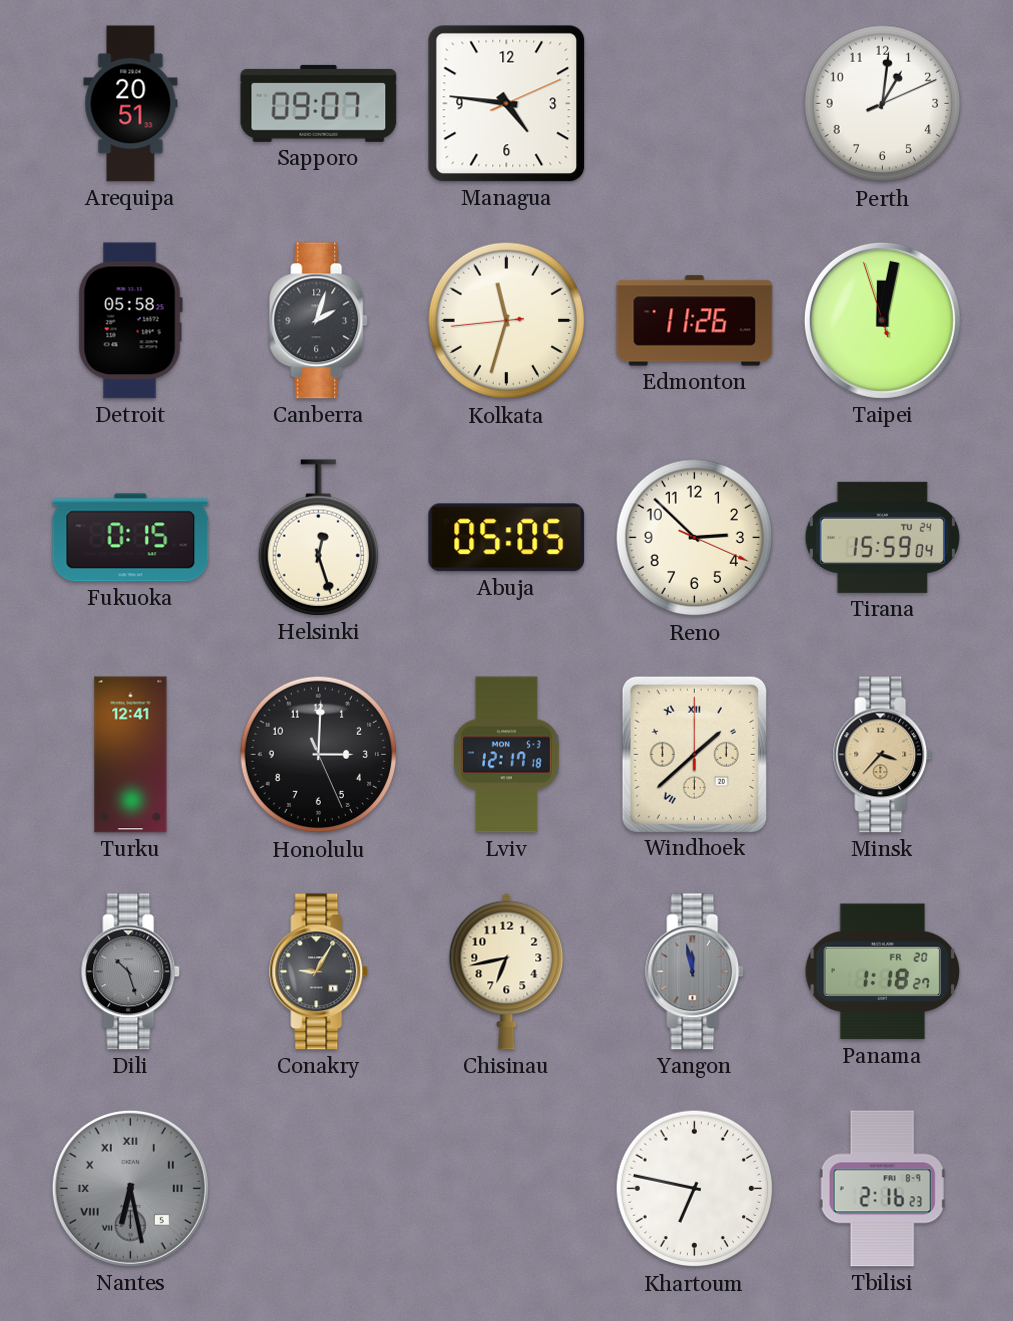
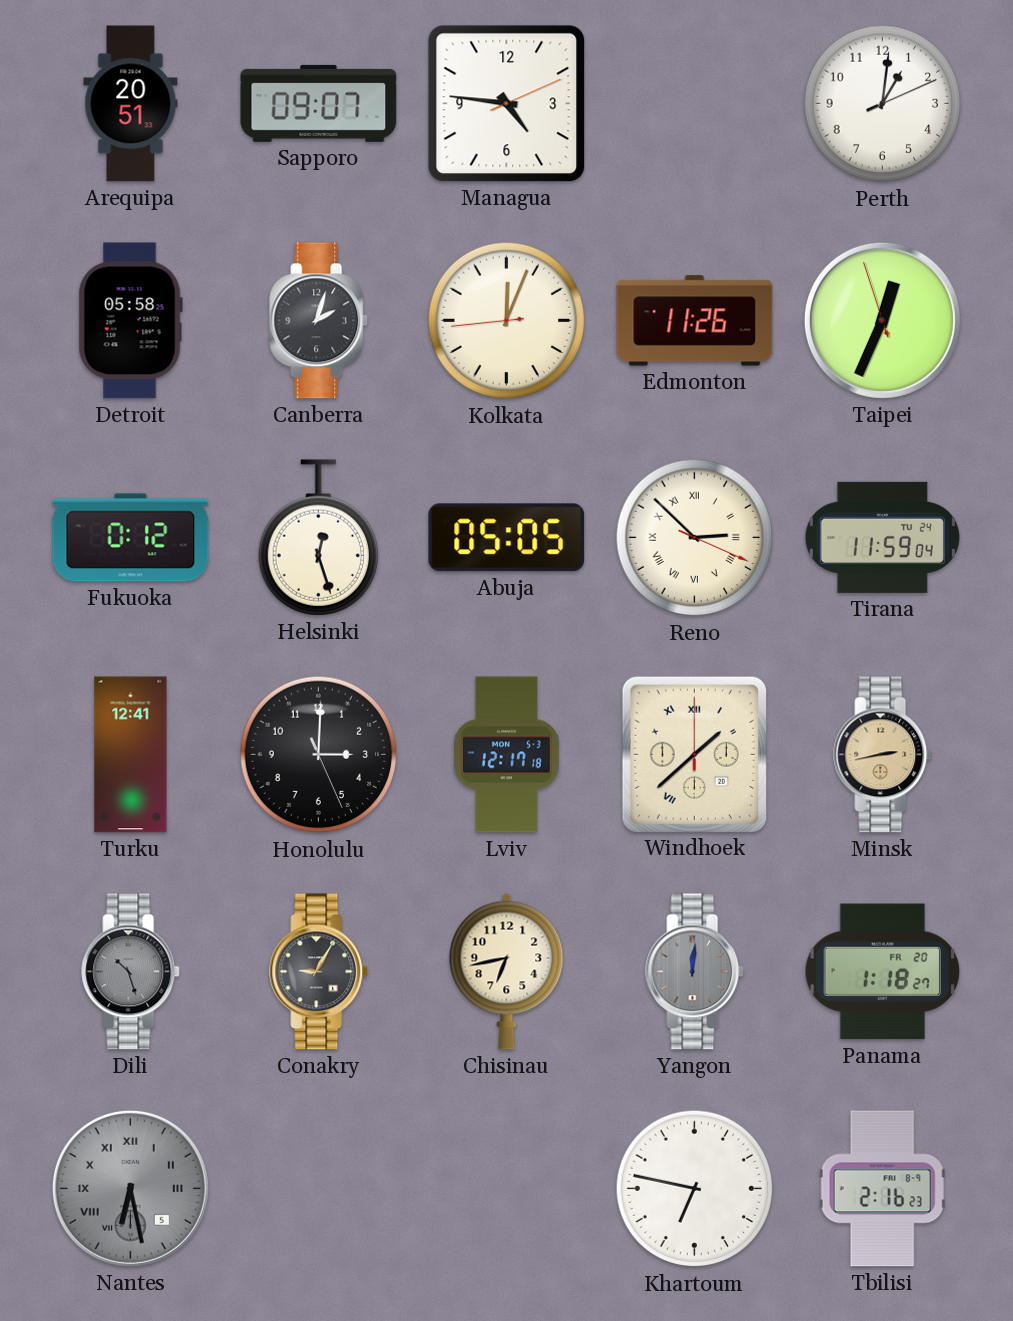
Kolkata: 11:32 -> 12:03
Taipei: 12:01 -> 12:33
Fukuoka: 0:15 -> 0:12
Reno numerals: Arabic -> Roman
Tirana: 15:59 -> 11:59
Minsk: 3:37 -> 2:43
Yangon: 11:58 -> 12:01
